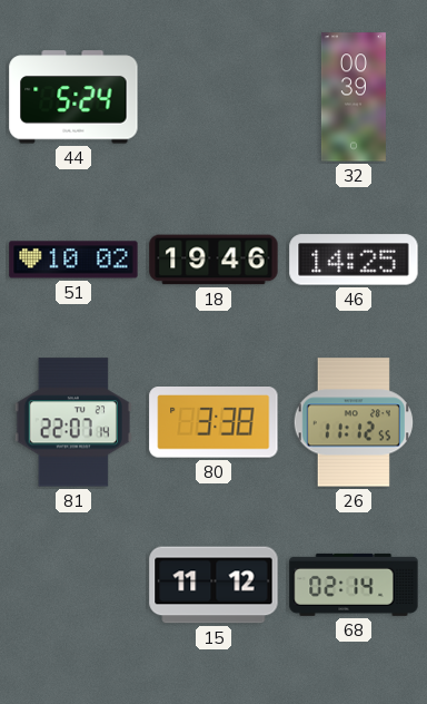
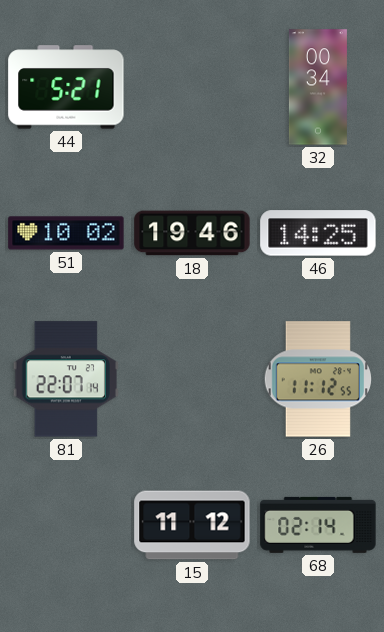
44: 5:24 -> 5:21
32: 00:39 -> 00:34
80: 3:38 -> none
